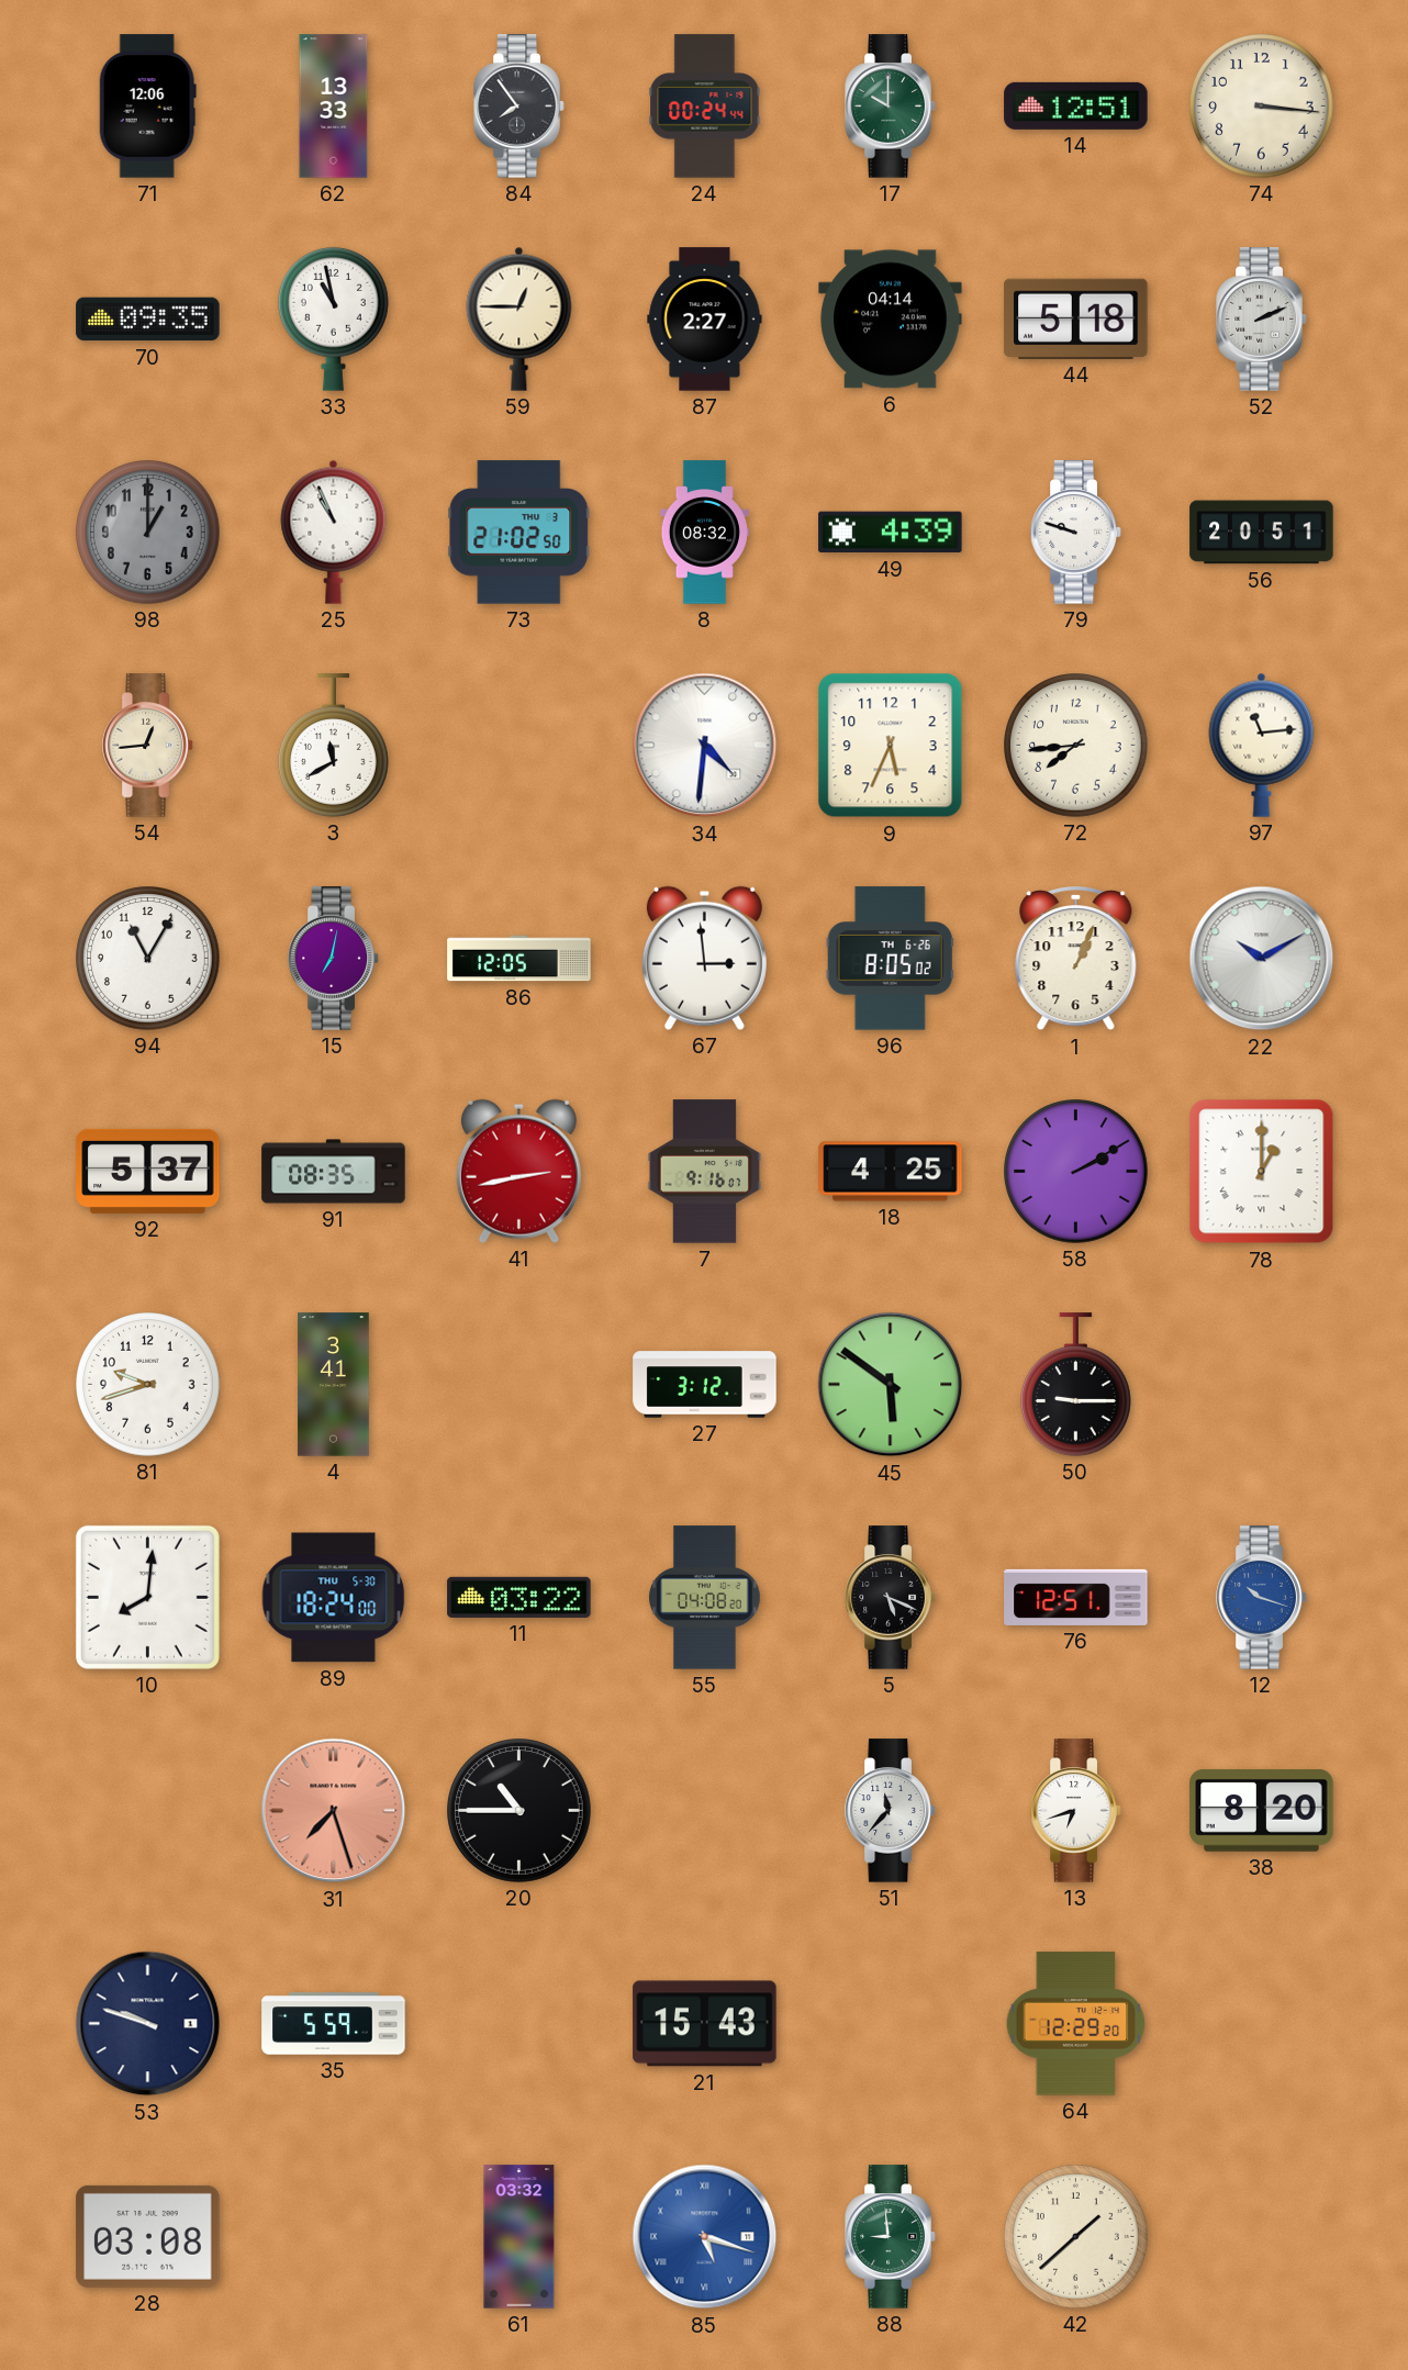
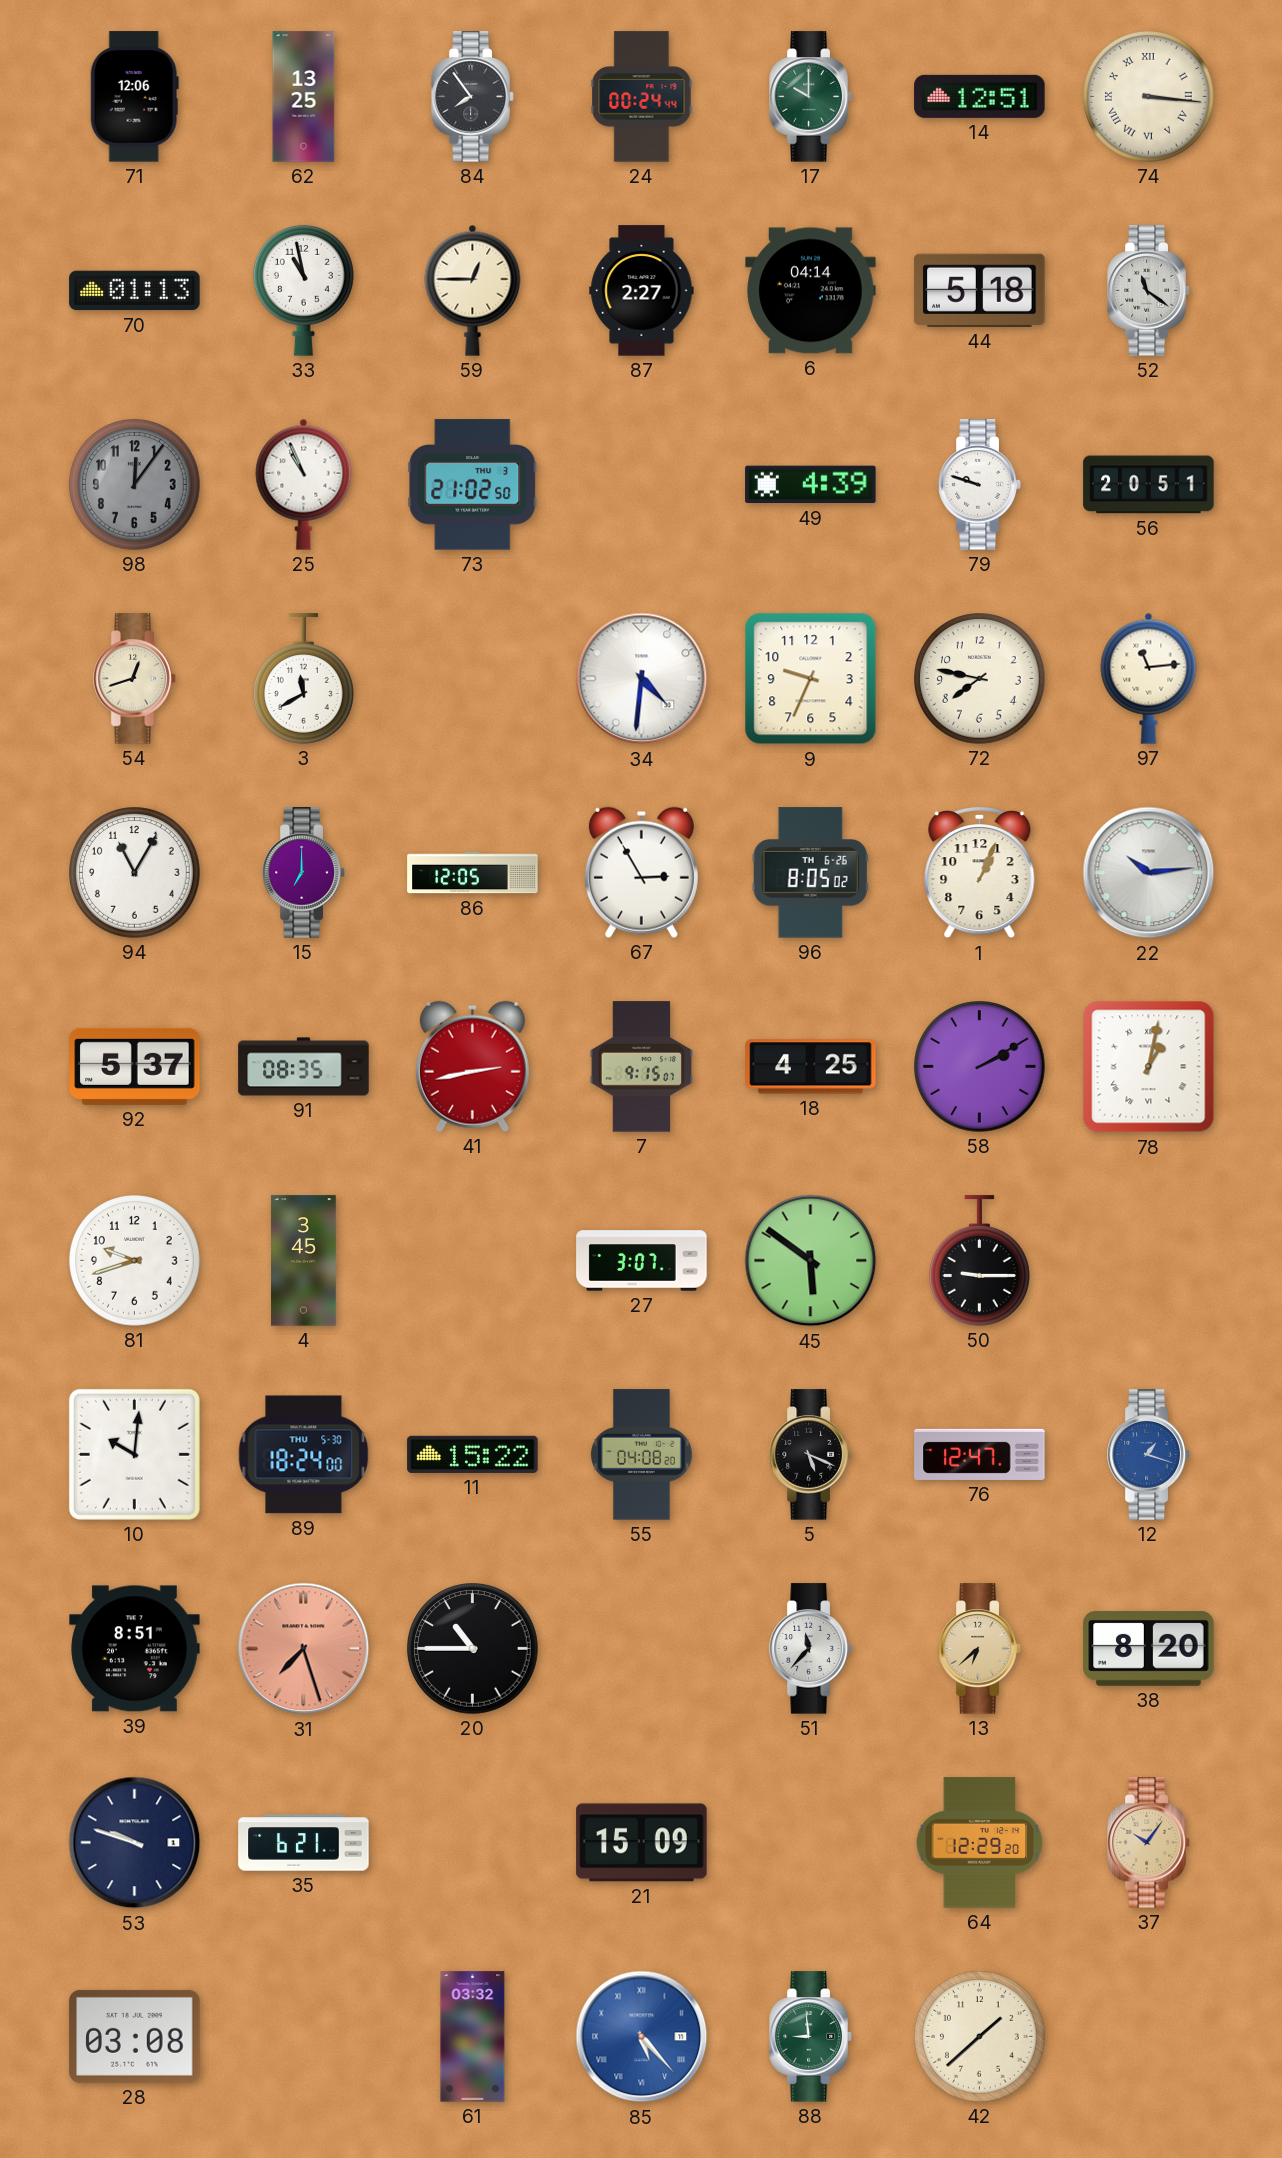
62: 13:33 -> 13:25
74 numerals: Arabic -> Roman
70: 09:35 -> 01:13
52: 2:11 -> 11:21
98: 1:00 -> 12:06
8: 08:32 -> none
54: 12:44 -> 12:42
9: 5:34 -> 9:34
72: 7:44 -> 7:47
15: 7:02 -> 7:00
67: 2:59 -> 2:55
22: 10:10 -> 10:14
7: 9:16 -> 9:15
78: 1:00 -> 1:02
4: 3:41 -> 3:45
27: 3:12 -> 3:07
10: 8:01 -> 10:01
11: 03:22 -> 15:22
76: 12:51 -> 12:47
12: 10:18 -> 1:18
39: none -> 8:51
13: 6:42 -> 6:38
13 dial: white -> champagne
35: 5:59 -> 6:21
21: 15:43 -> 15:09
37: none -> 10:06
85: 5:18 -> 5:23
